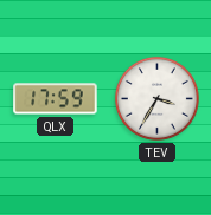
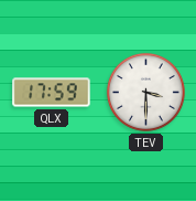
TEV: 3:35 -> 3:30
